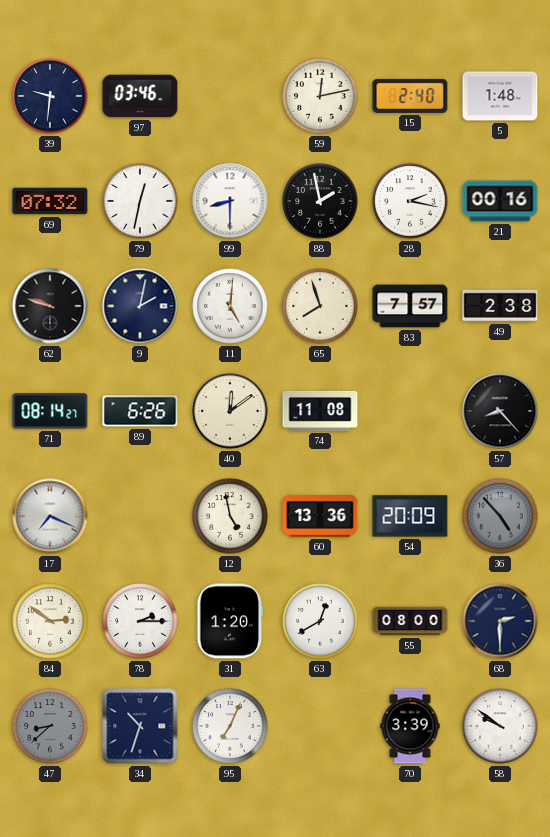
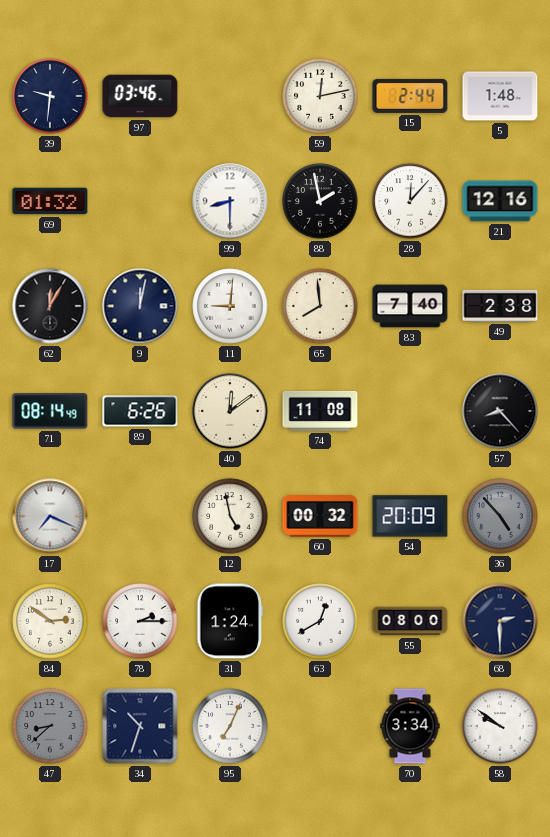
15: 2:40 -> 2:44
69: 07:32 -> 01:32
79: 12:32 -> none
28: 2:17 -> 12:07
21: 00:16 -> 12:16
62: 9:48 -> 12:05
9: 2:02 -> 12:02
11: 5:01 -> 9:01
65: 7:57 -> 7:59
83: 7:57 -> 7:40
71: 08:14:27 -> 08:14:49
60: 13:36 -> 00:32
31: 1:20 -> 1:24
70: 3:39 -> 3:34
